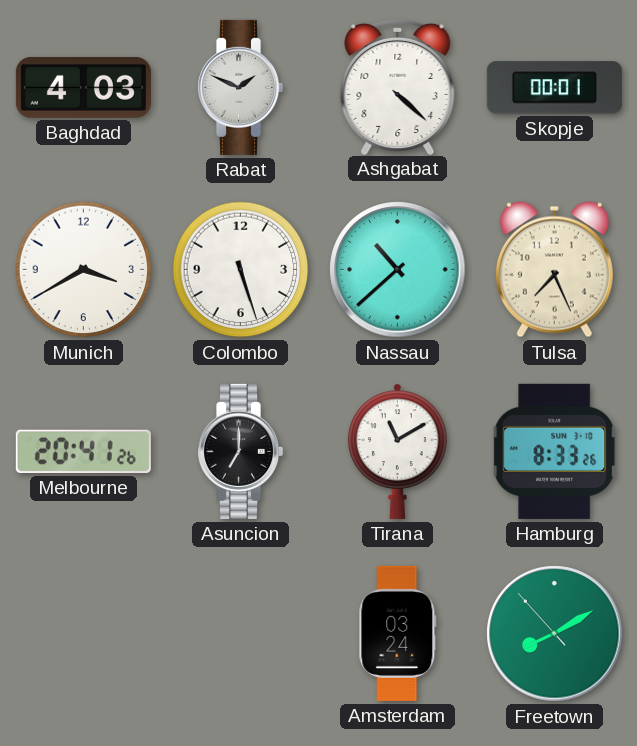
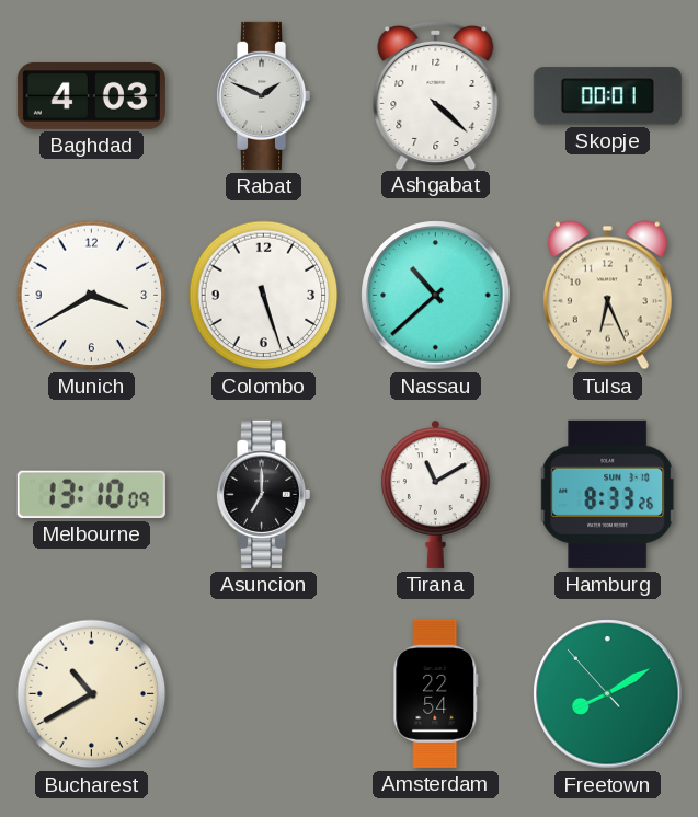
Tulsa: 7:26 -> 6:26
Melbourne: 20:41 -> 13:10
Bucharest: none -> 10:40
Amsterdam: 03:24 -> 22:54
